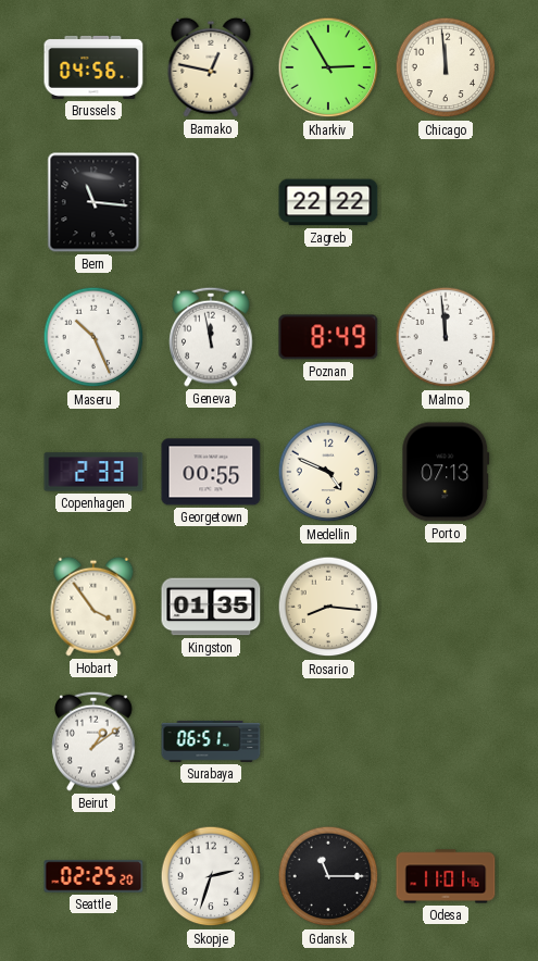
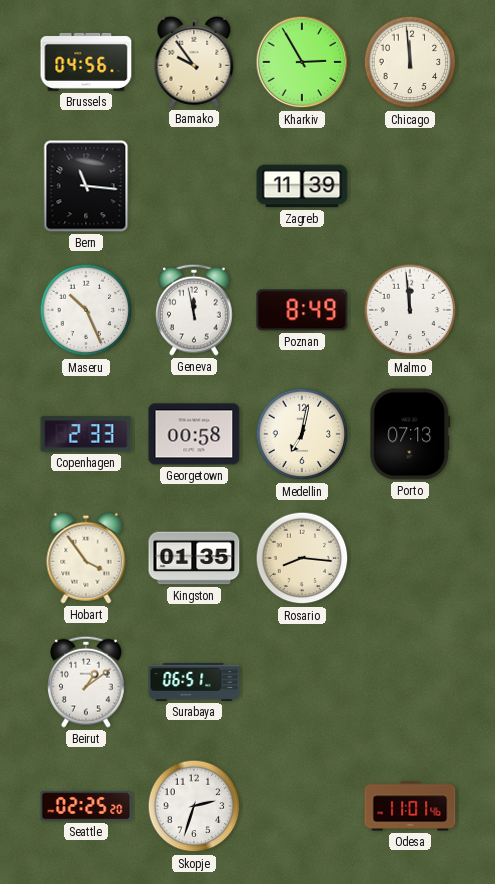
Bamako: 12:47 -> 9:54
Zagreb: 22:22 -> 11:39
Georgetown: 00:55 -> 00:58
Medellin: 4:49 -> 7:02
Gdansk: 11:15 -> none
